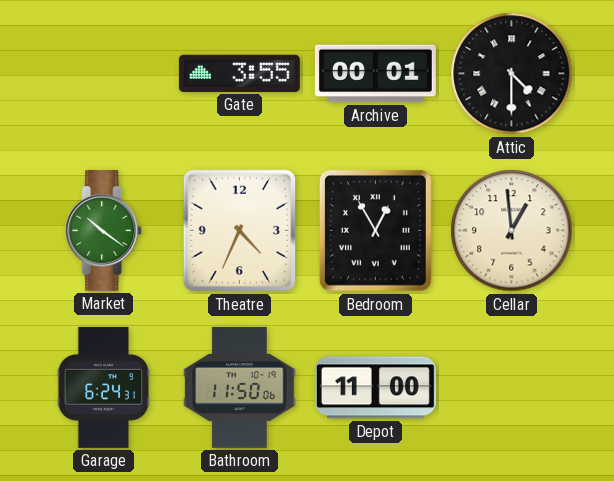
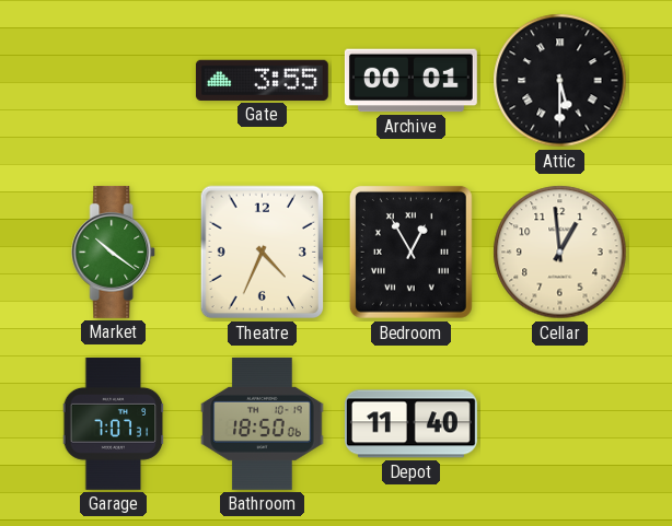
Attic: 4:30 -> 5:30
Garage: 6:24 -> 7:07
Bathroom: 11:50 -> 18:50
Depot: 11:00 -> 11:40
